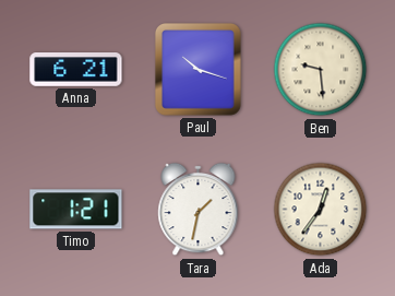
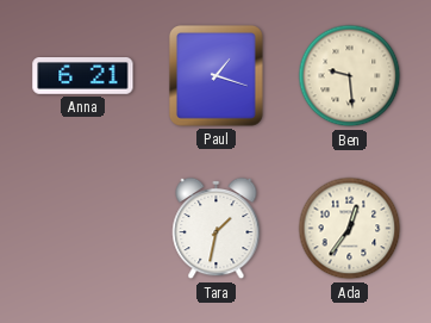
Paul: 10:18 -> 1:18
Timo: 1:21 -> none
